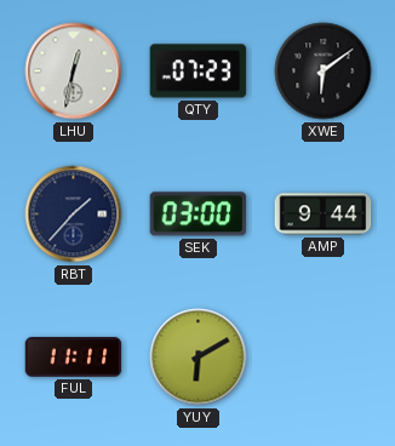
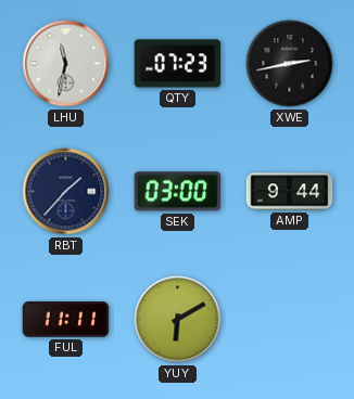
LHU: 12:32 -> 11:32
XWE: 6:09 -> 2:43
